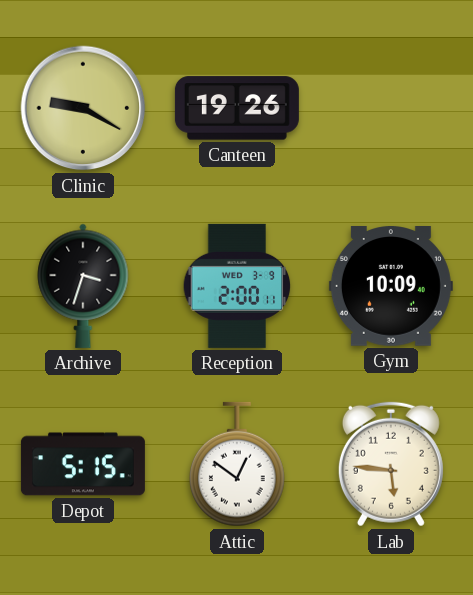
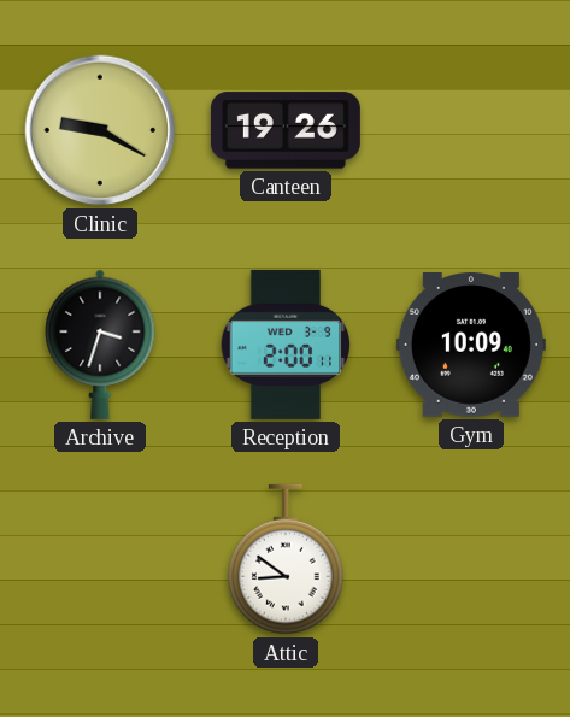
Depot: 5:15 -> none
Attic: 12:51 -> 8:51
Lab: 5:46 -> none
